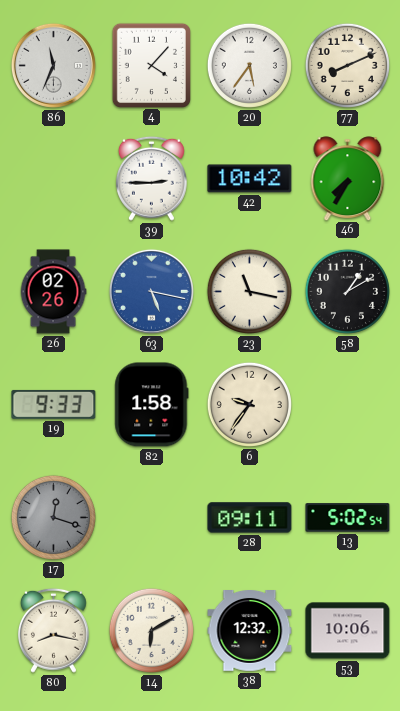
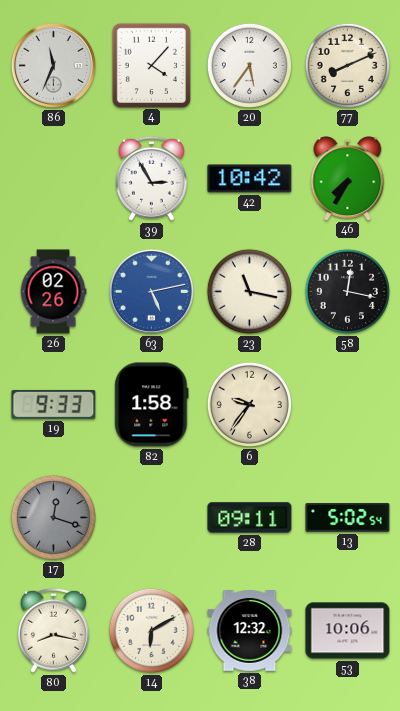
39: 2:45 -> 2:55
63: 5:17 -> 5:13
58: 1:10 -> 12:17
